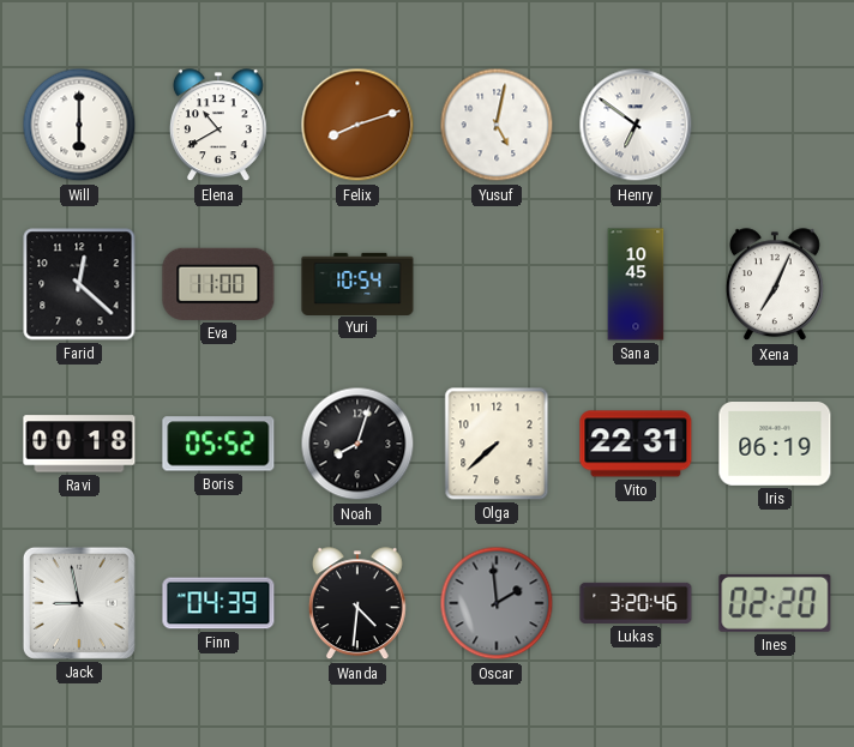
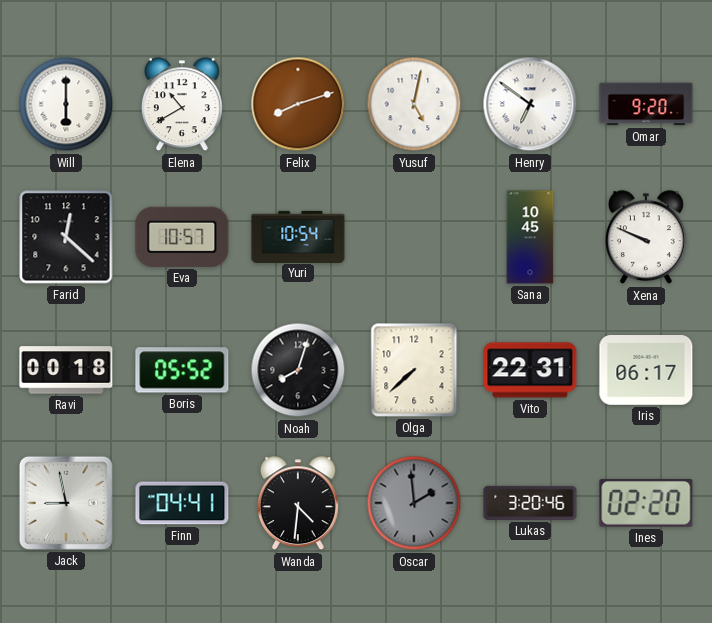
Omar: none -> 9:20
Eva: 11:00 -> 10:57
Xena: 7:04 -> 9:49
Iris: 06:19 -> 06:17
Finn: 04:39 -> 04:41
